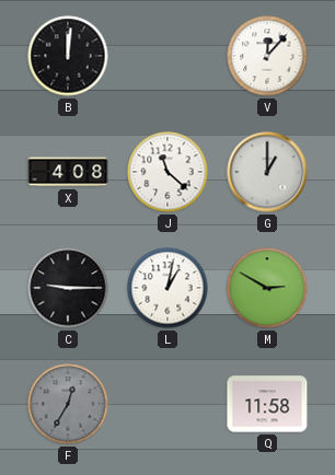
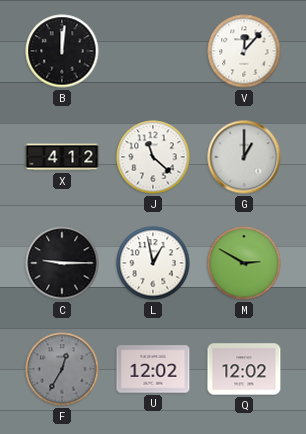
X: 4:08 -> 4:12
L: 1:02 -> 12:58
U: none -> 12:02
Q: 11:58 -> 12:02
